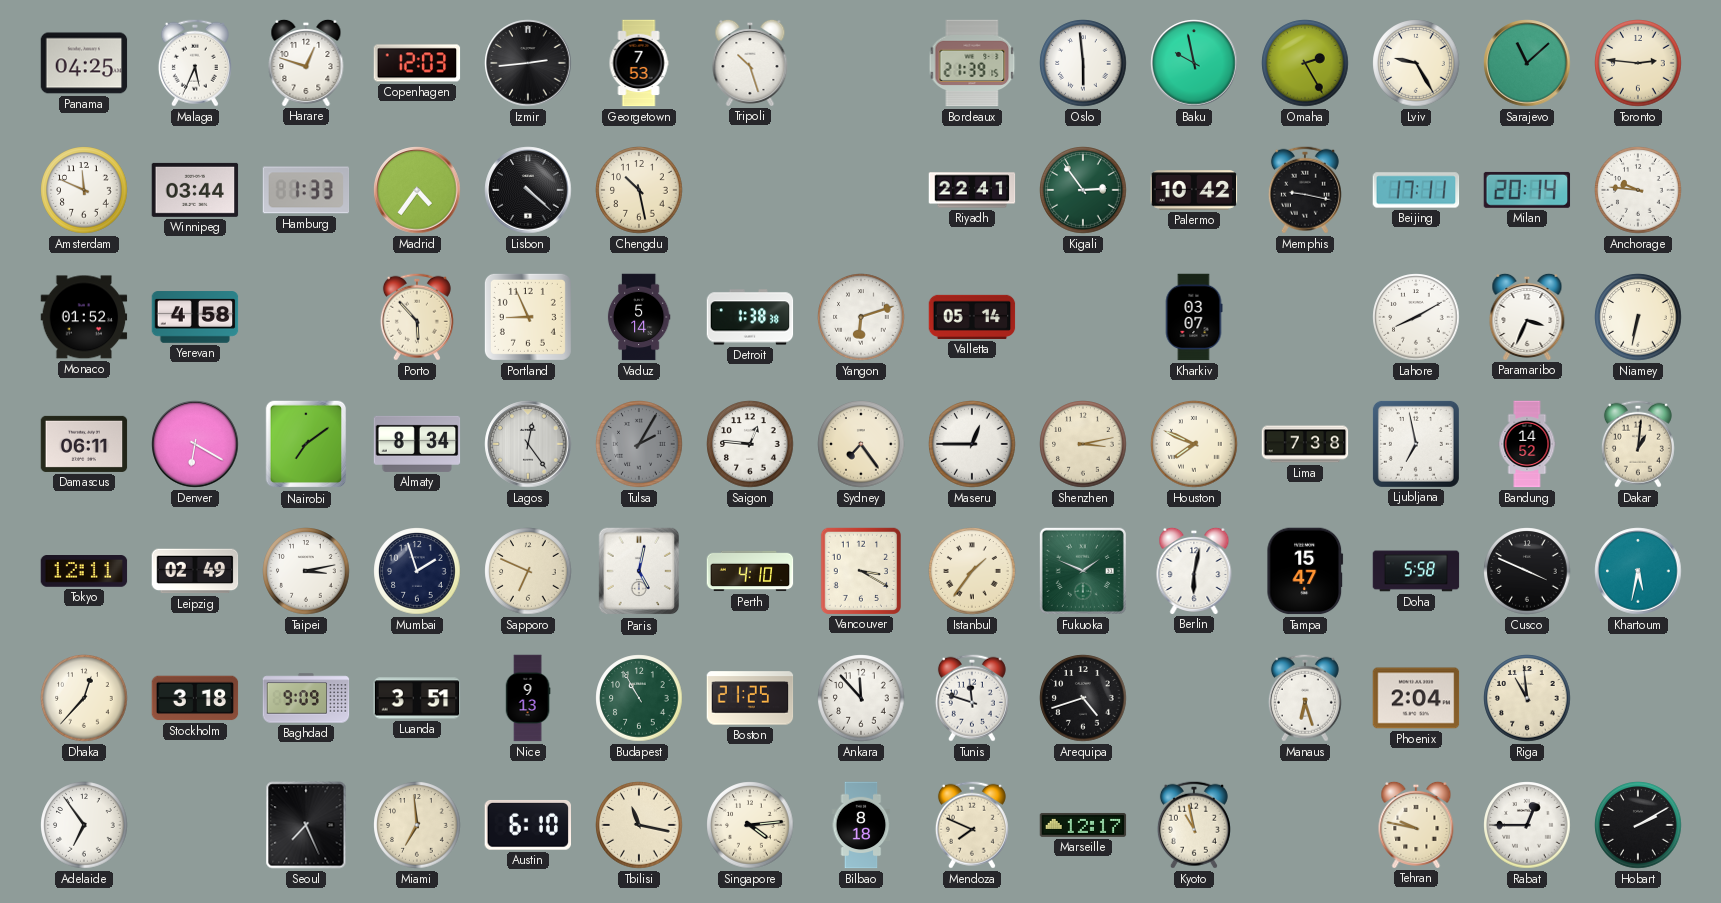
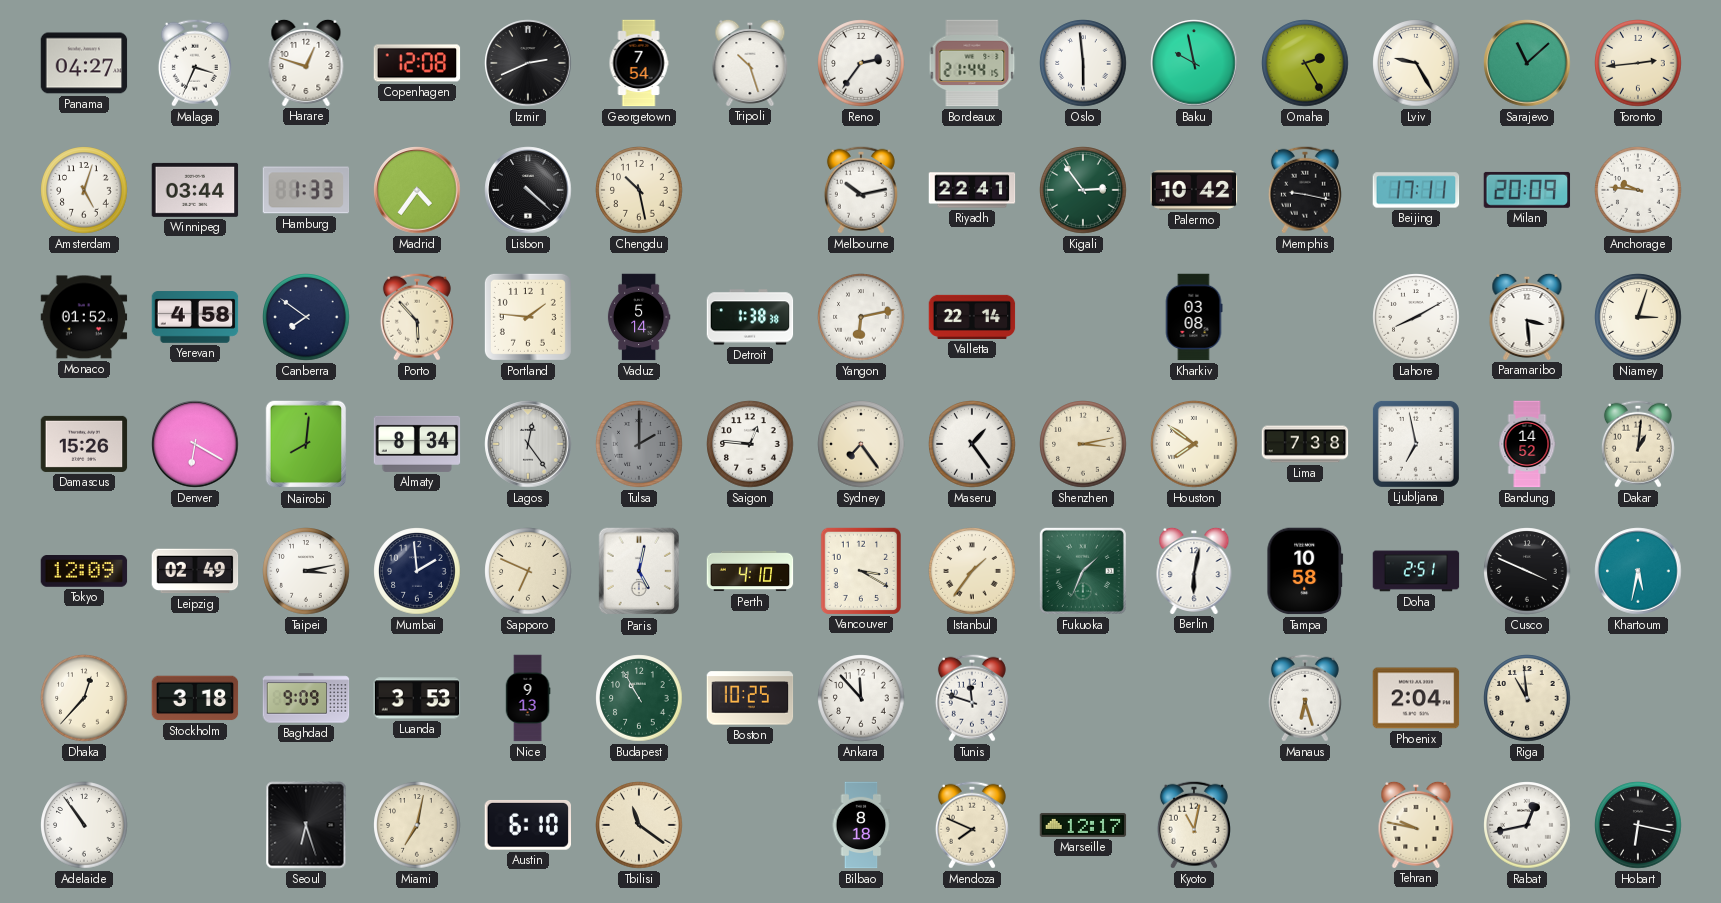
Panama: 04:25 -> 04:27
Malaga: 5:34 -> 3:34
Copenhagen: 12:03 -> 12:08
Izmir: 2:44 -> 2:41
Georgetown: 7:53 -> 7:54
Reno: none -> 2:36
Bordeaux: 21:39 -> 21:44
Toronto: 2:46 -> 2:44
Amsterdam: 11:49 -> 5:03
Melbourne: none -> 10:13
Milan: 20:14 -> 20:09
Canberra: none -> 7:51
Portland: 8:56 -> 1:46
Yangon: 6:12 -> 6:13
Valletta: 05:14 -> 22:14
Kharkiv: 03:07 -> 03:08
Paramaribo: 3:34 -> 3:29
Niamey: 6:32 -> 3:03
Damascus: 06:11 -> 15:26
Nairobi: 7:09 -> 8:01
Tulsa: 2:05 -> 2:00
Maseru: 12:45 -> 1:24
Houston: 7:49 -> 7:51
Tokyo: 12:11 -> 12:09
Mumbai: 1:57 -> 1:59
Fukuoka: 1:49 -> 1:34
Tampa: 15:47 -> 10:58
Doha: 5:58 -> 2:51
Luanda: 3:51 -> 3:53
Boston: 21:25 -> 10:25
Arequipa: 4:42 -> none
Adelaide: 6:54 -> 10:54
Seoul: 7:26 -> 6:27
Miami: 6:59 -> 7:02
Tbilisi: 11:17 -> 11:21
Singapore: 4:14 -> none
Kyoto: 10:58 -> 11:02
Rabat: 12:45 -> 12:43
Hobart: 2:10 -> 6:17
